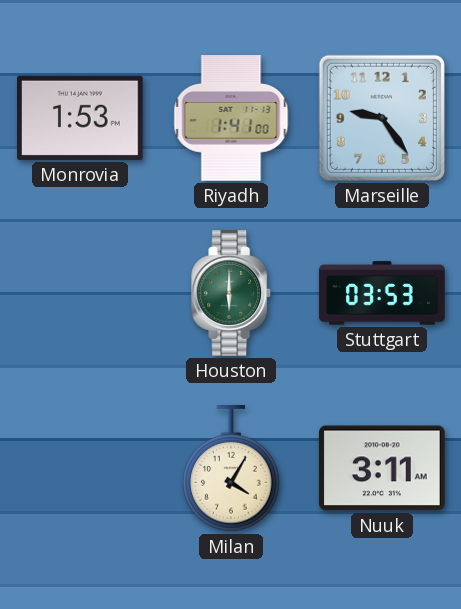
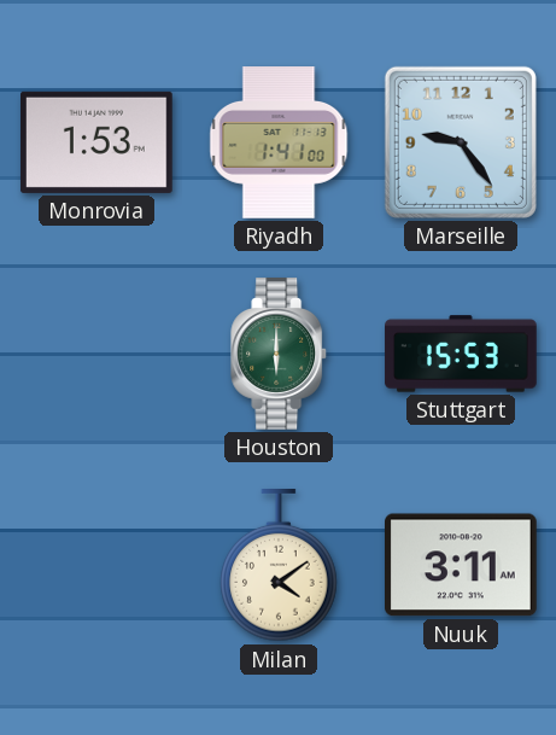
Stuttgart: 03:53 -> 15:53
Milan: 4:05 -> 4:09
